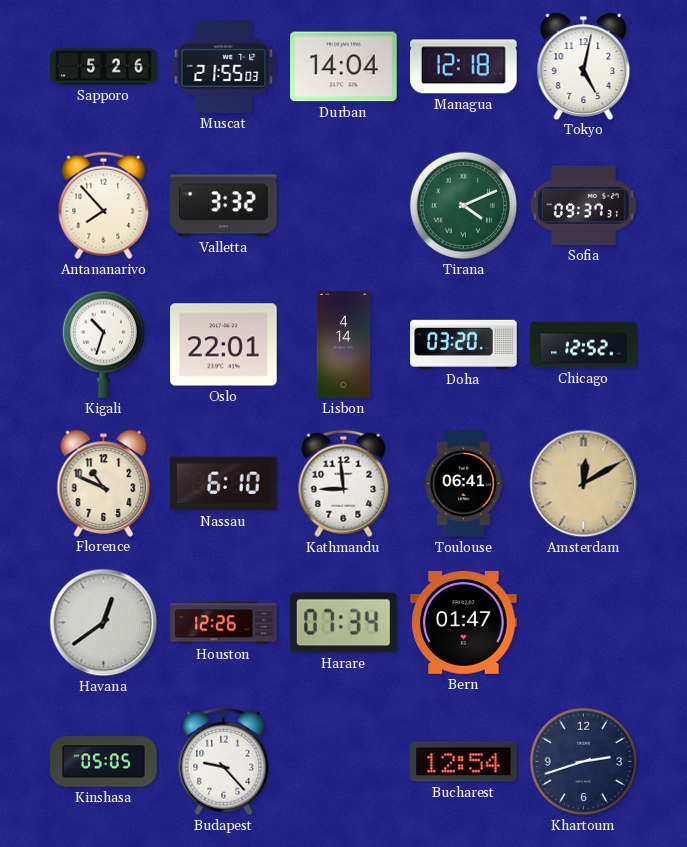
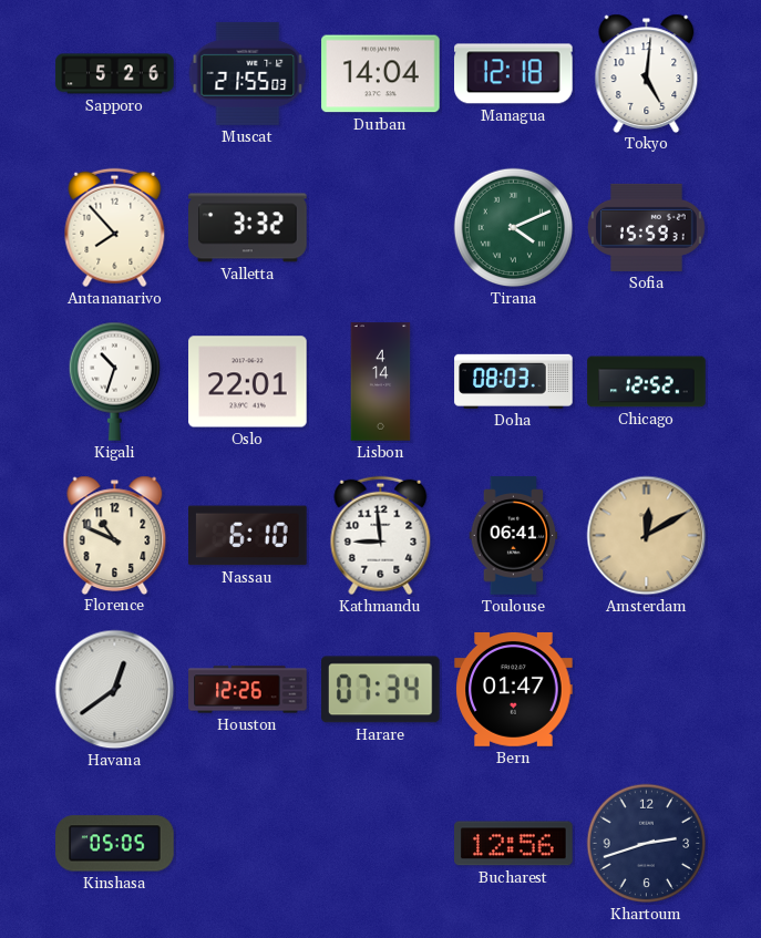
Tokyo: 5:02 -> 5:01
Sofia: 09:37 -> 15:59
Doha: 03:20 -> 08:03
Budapest: 9:23 -> none
Bucharest: 12:54 -> 12:56
